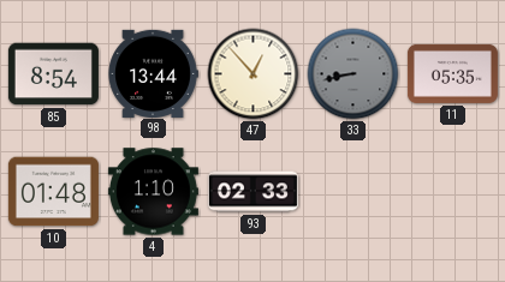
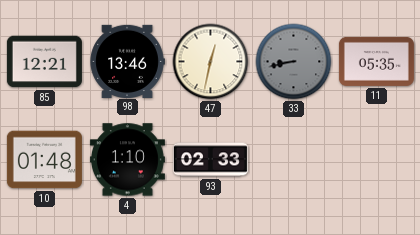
85: 8:54 -> 12:21
98: 13:44 -> 13:46
47: 12:53 -> 12:32
